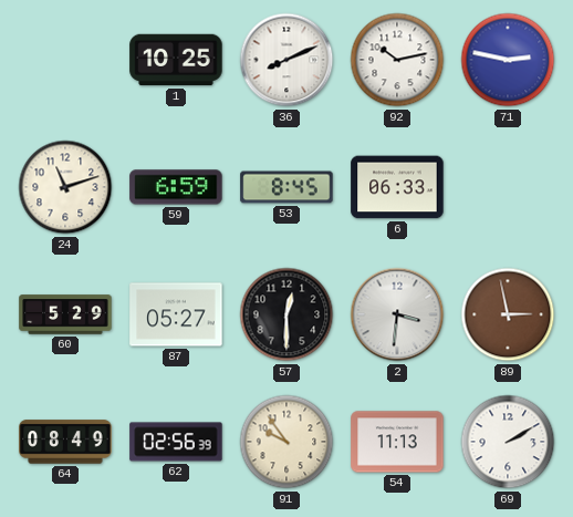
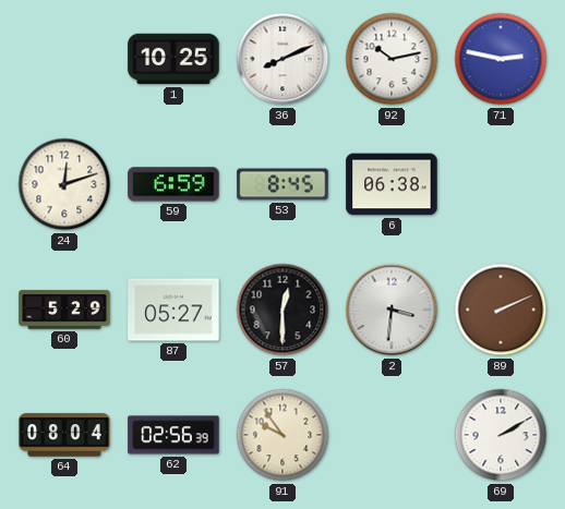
24: 11:12 -> 12:12
6: 06:33 -> 06:38
89: 2:58 -> 2:11
64: 08:49 -> 08:04
54: 11:13 -> none
